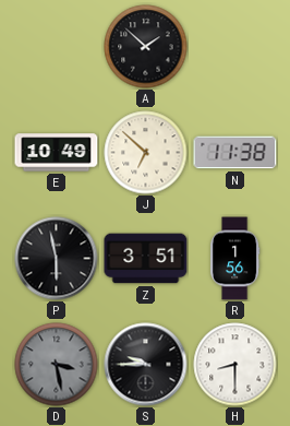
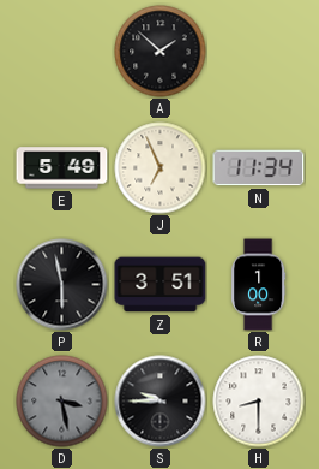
E: 10:49 -> 5:49
J: 6:52 -> 6:56
N: 11:38 -> 11:34
R: 1:56 -> 1:00
